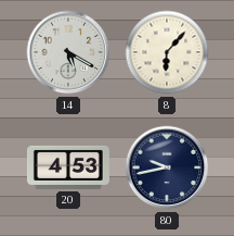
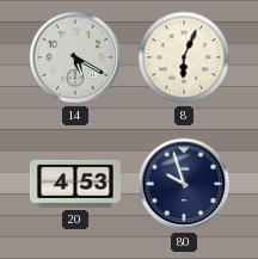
8: 6:07 -> 6:04
80: 9:43 -> 9:57
